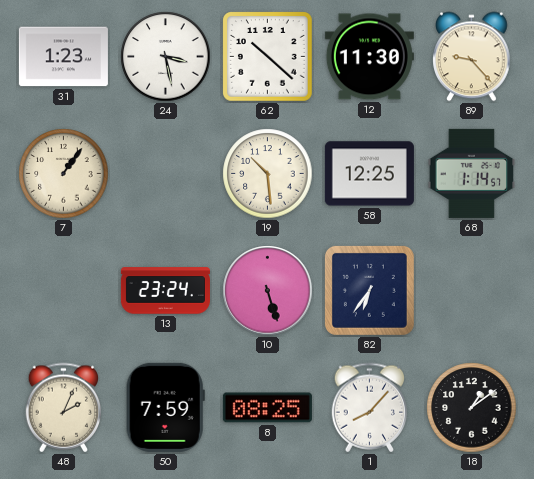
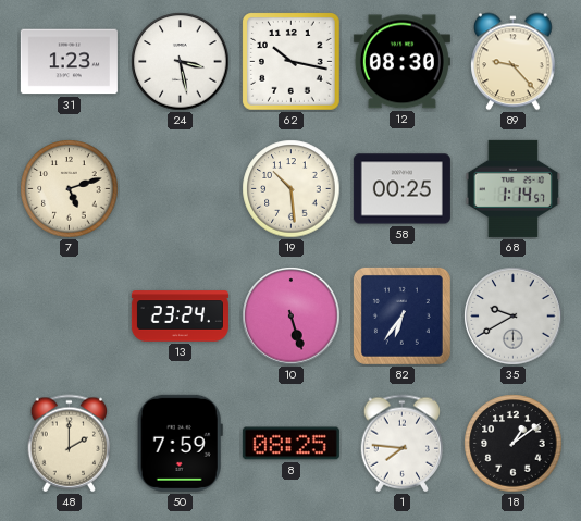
62: 10:22 -> 10:17
12: 11:30 -> 08:30
7: 1:06 -> 5:12
58: 12:25 -> 00:25
35: none -> 9:40
48: 2:04 -> 2:00
1: 8:07 -> 7:46
